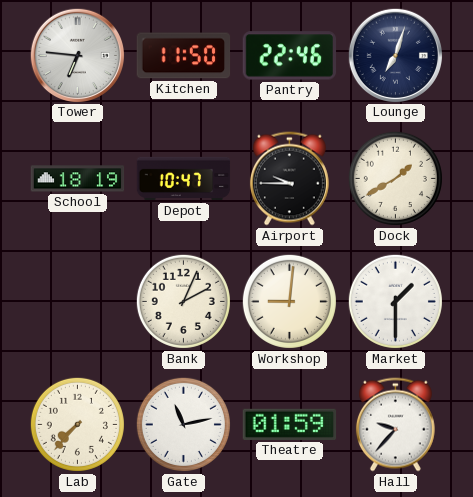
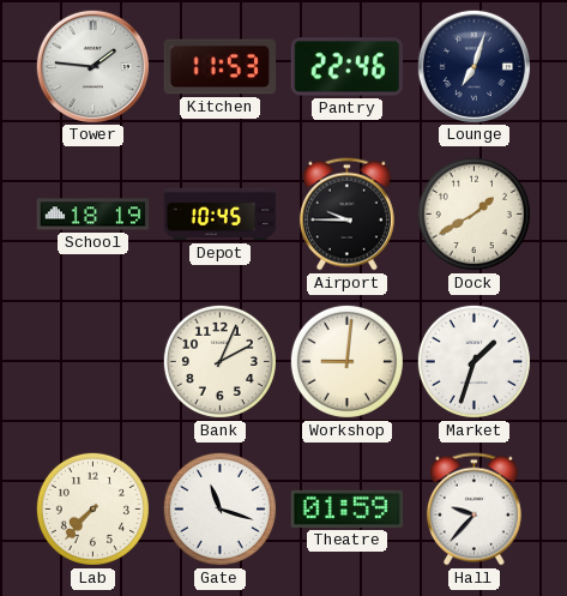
Tower: 6:46 -> 1:46
Kitchen: 11:50 -> 11:53
Depot: 10:47 -> 10:45
Market: 1:30 -> 1:33
Gate: 11:13 -> 11:18
